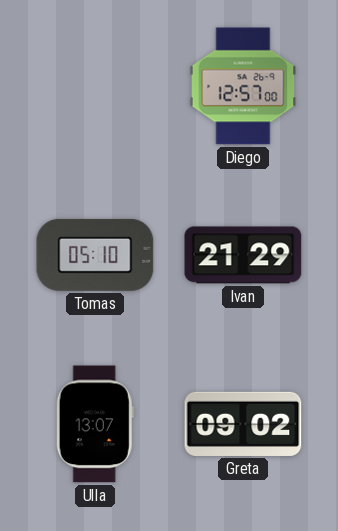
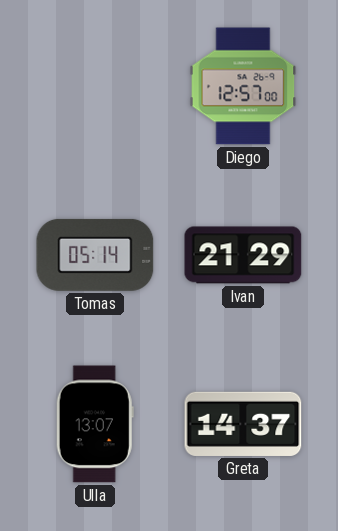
Tomas: 05:10 -> 05:14
Greta: 09:02 -> 14:37
